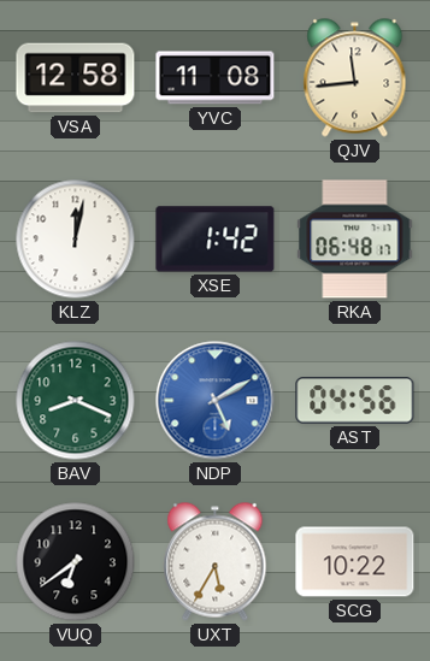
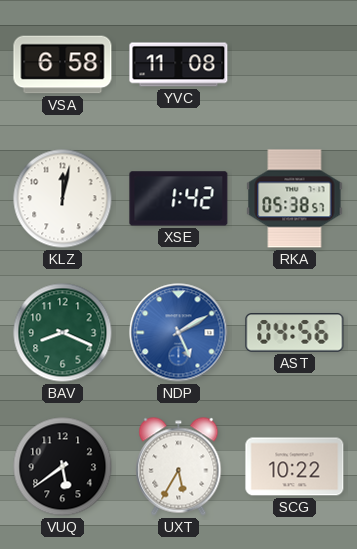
VSA: 12:58 -> 6:58
QJV: 11:44 -> none
RKA: 06:48 -> 05:38
VUQ: 6:39 -> 5:39
